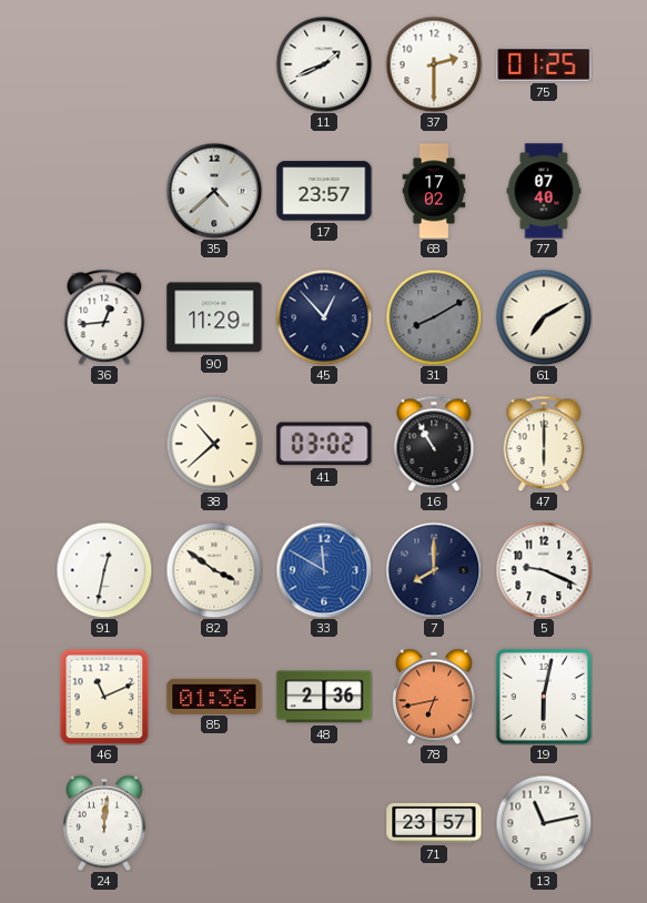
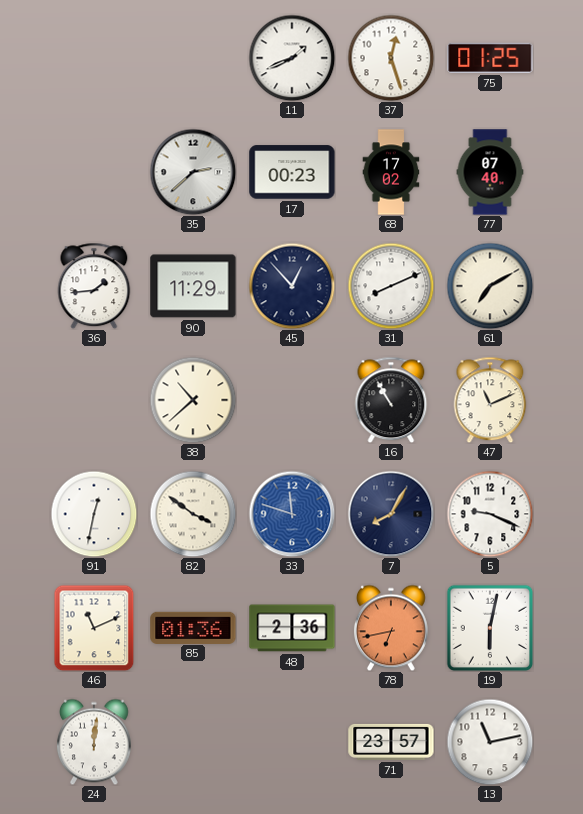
37: 2:30 -> 12:27
35: 4:38 -> 2:38
17: 23:57 -> 00:23
36: 12:44 -> 1:44
31: 8:10 -> 8:11
31 dial: grey -> white
41: 03:02 -> none
47: 6:00 -> 11:11
33: 11:50 -> 11:48
7: 8:00 -> 8:05
